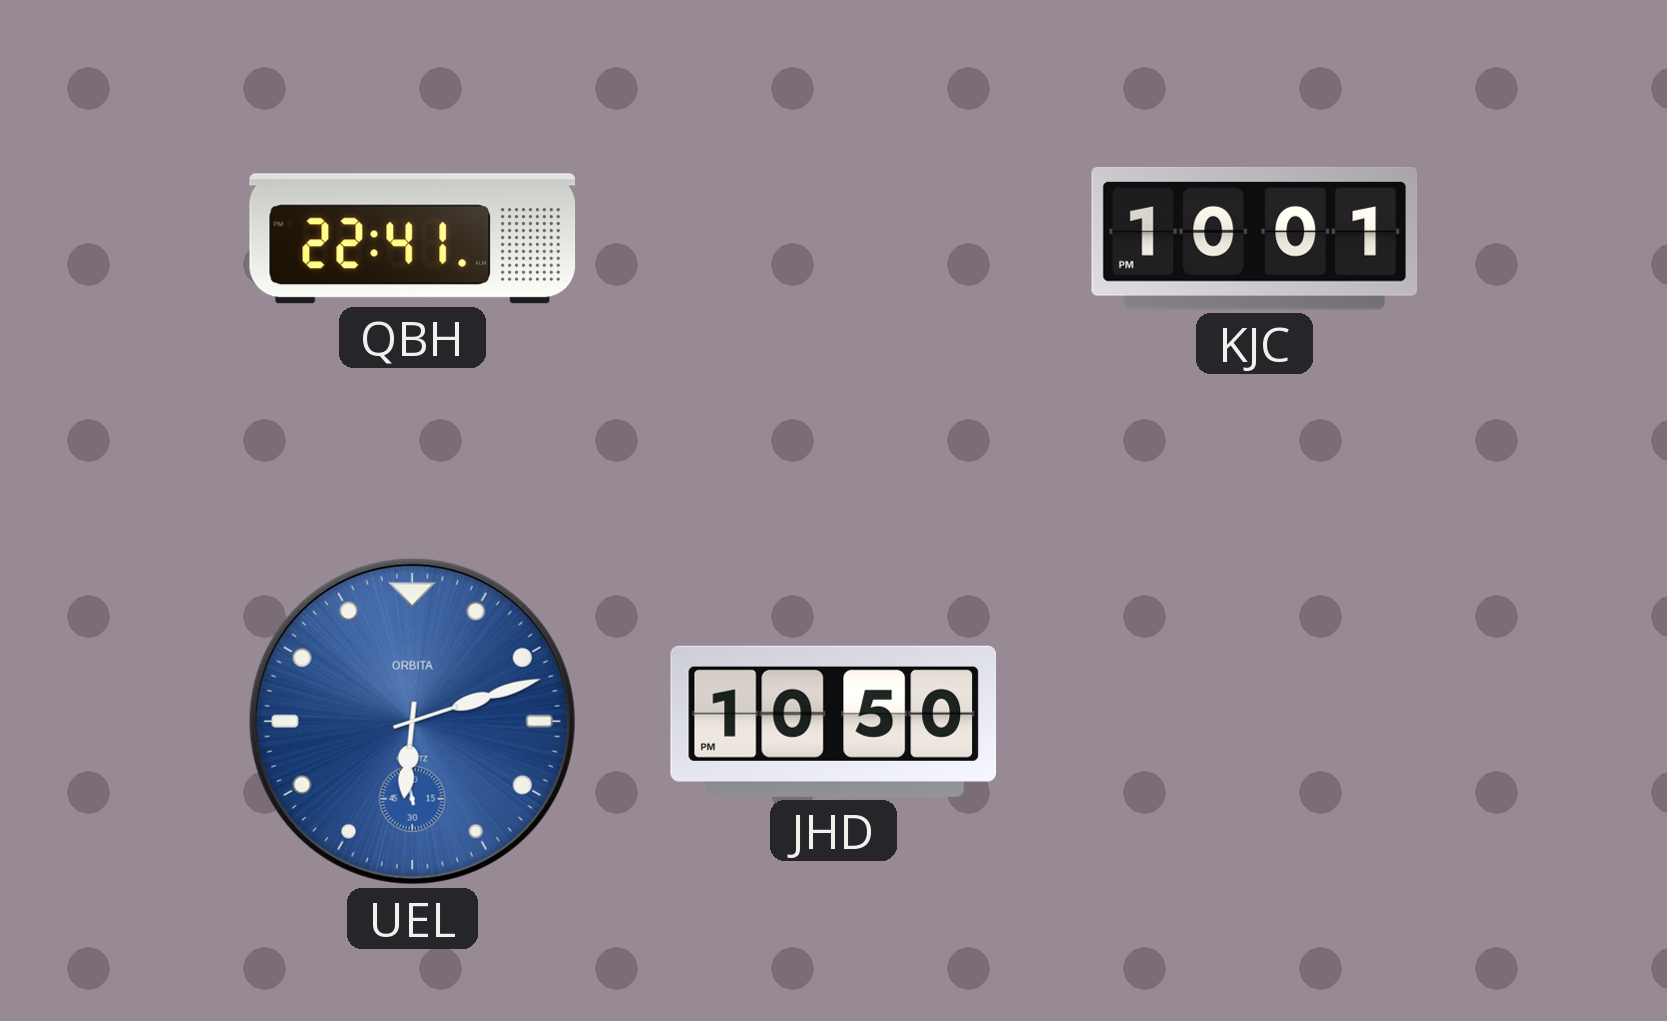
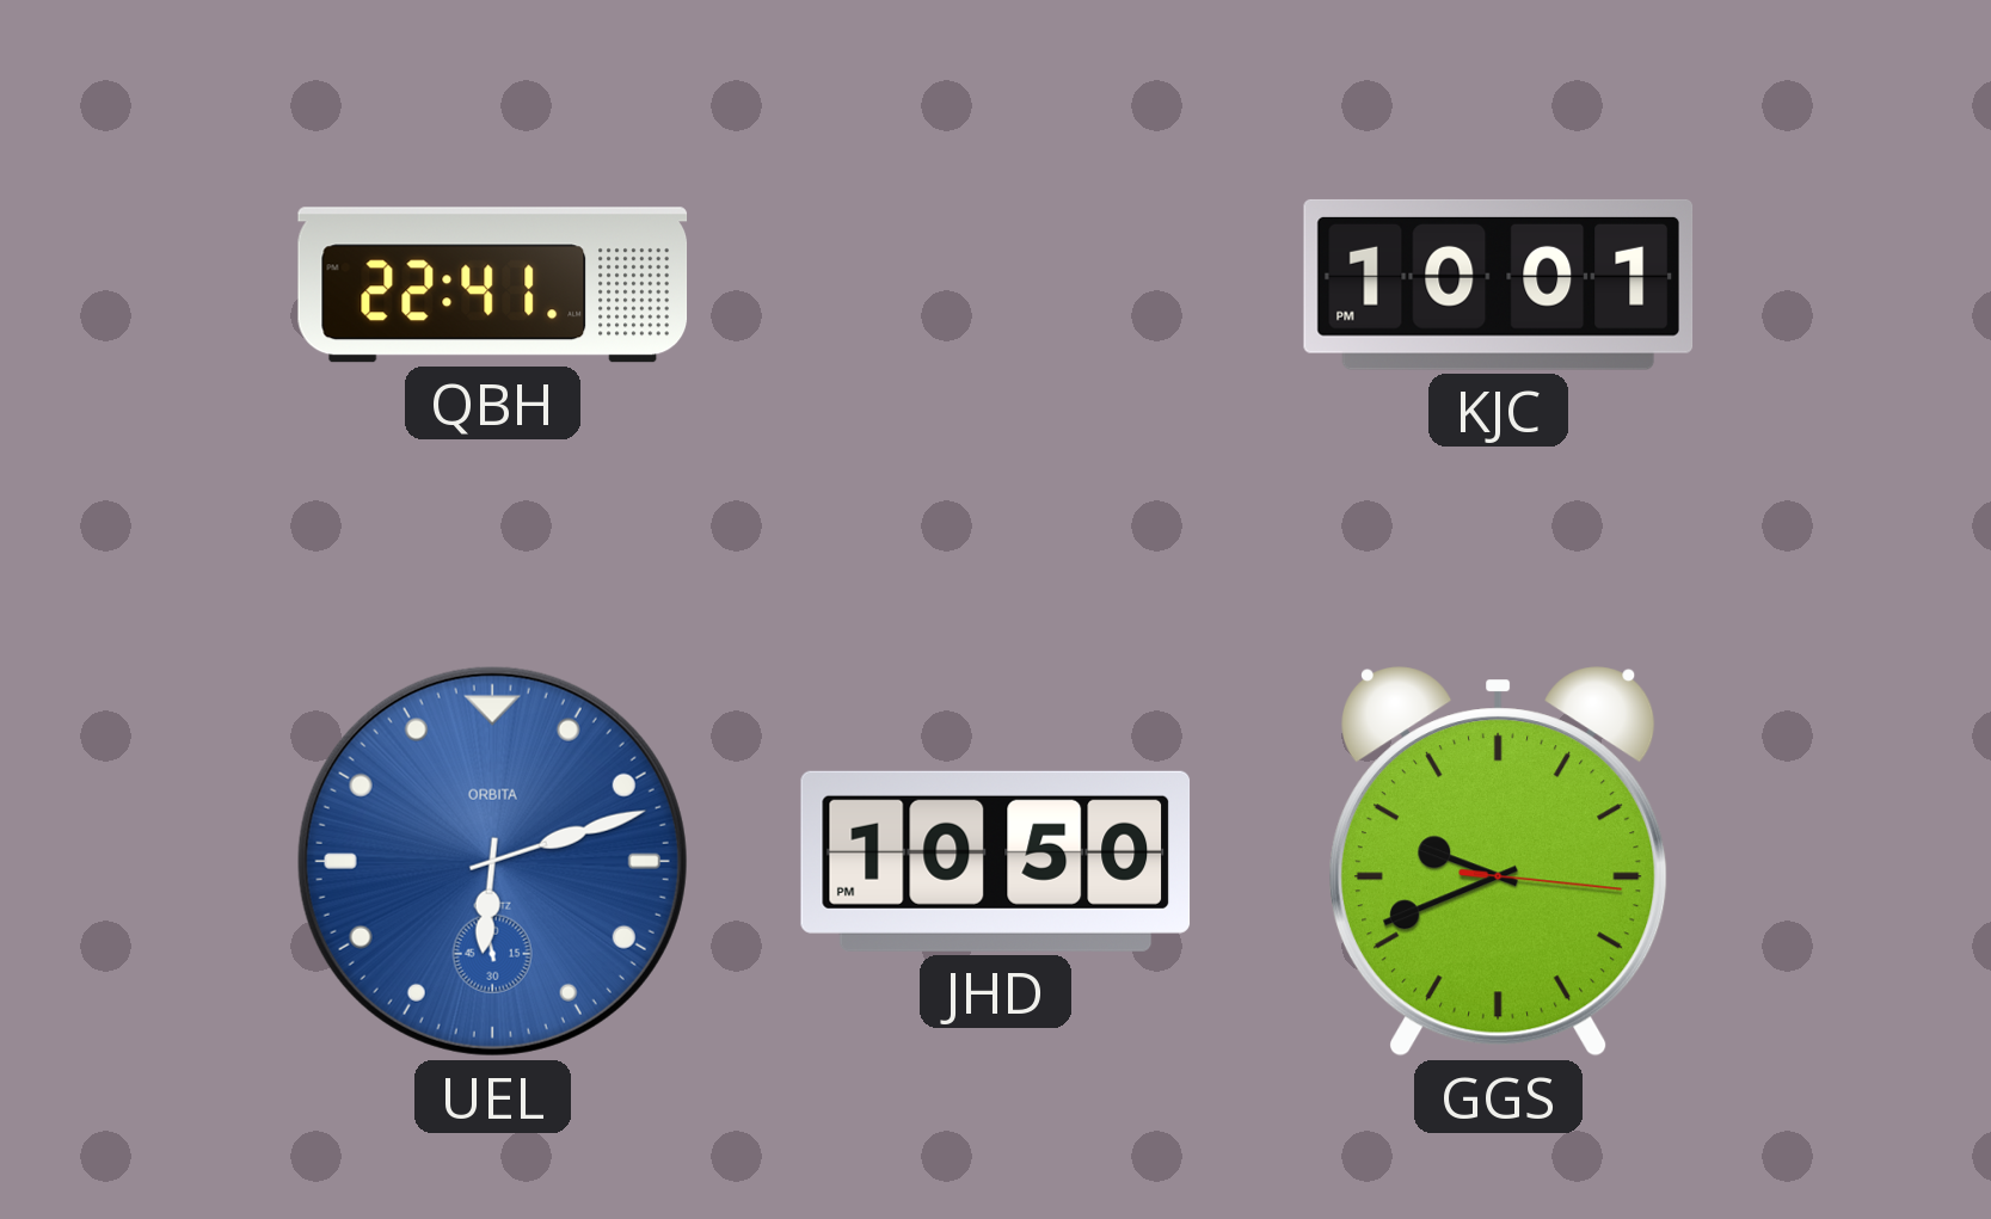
GGS: none -> 9:41
